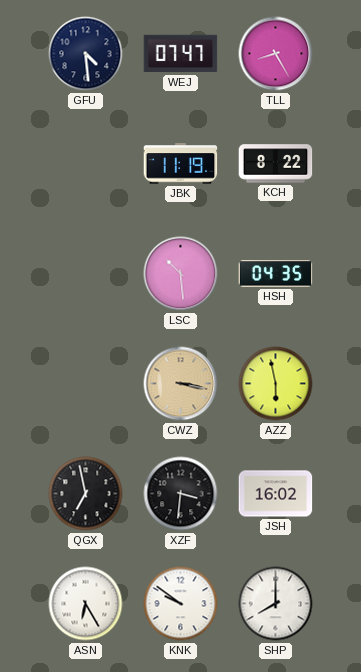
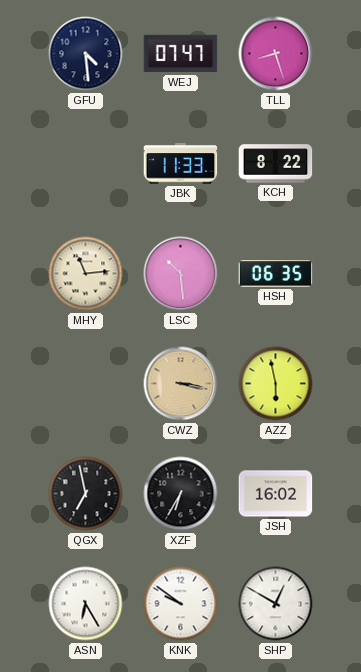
TLL: 8:25 -> 8:27
JBK: 11:19 -> 11:33
MHY: none -> 11:14
HSH: 04:35 -> 06:35
XZF: 3:31 -> 6:35
SHP: 8:00 -> 12:50
